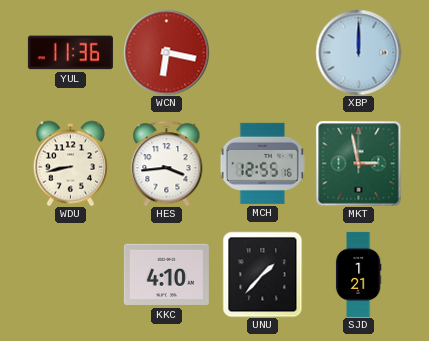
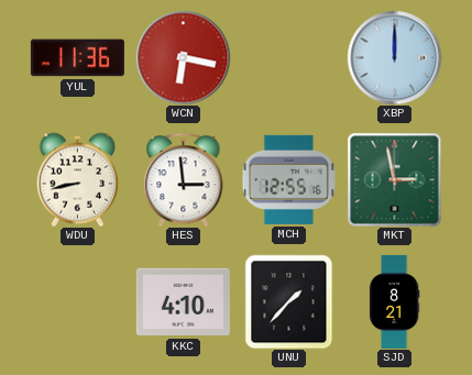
HES: 3:44 -> 2:59
SJD: 1:21 -> 8:21
